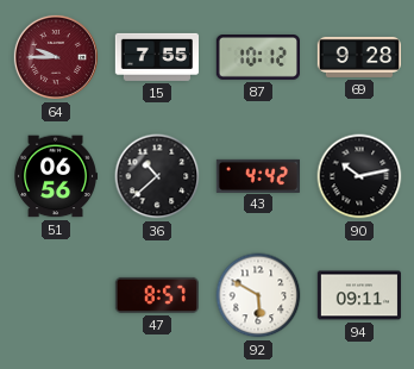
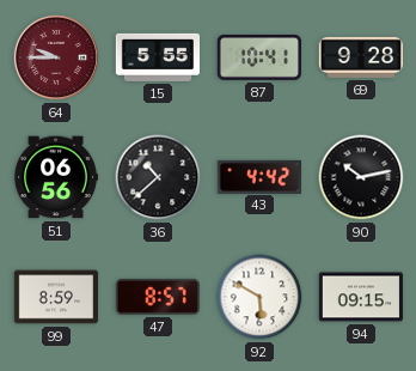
15: 7:55 -> 5:55
87: 10:12 -> 10:41
99: none -> 8:59
94: 09:11 -> 09:15
